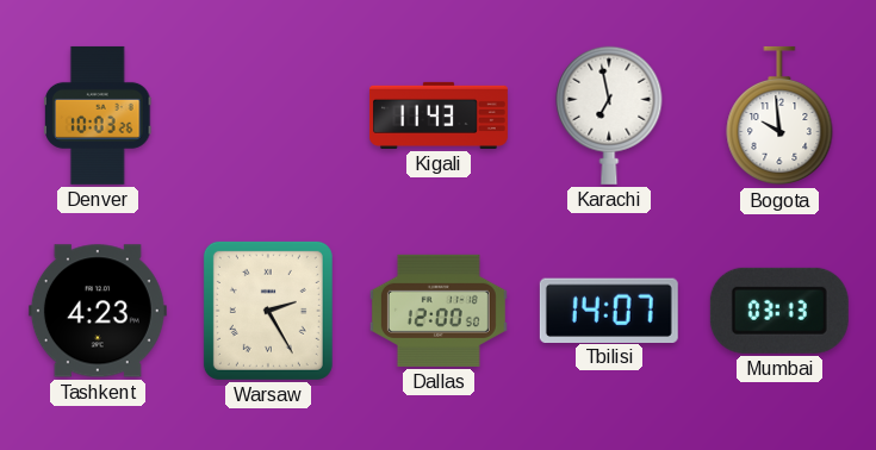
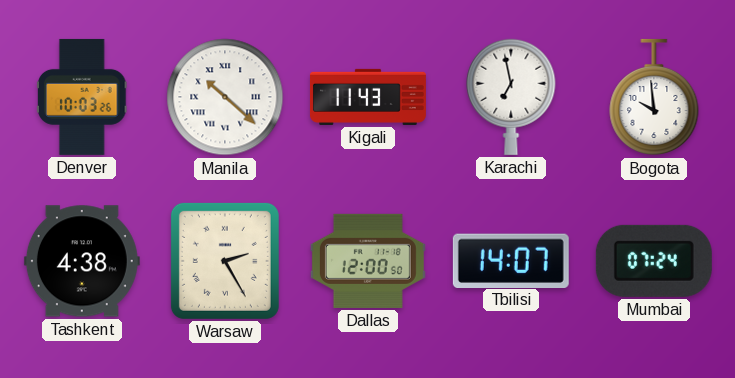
Manila: none -> 10:22
Tashkent: 4:23 -> 4:38
Mumbai: 03:13 -> 07:24
